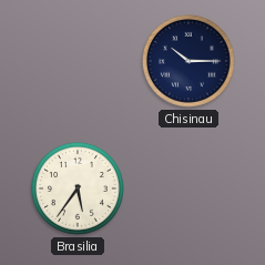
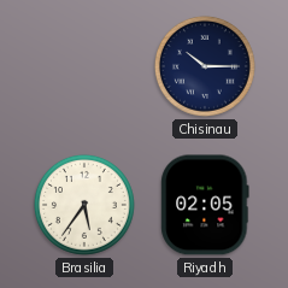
Riyadh: none -> 02:05
